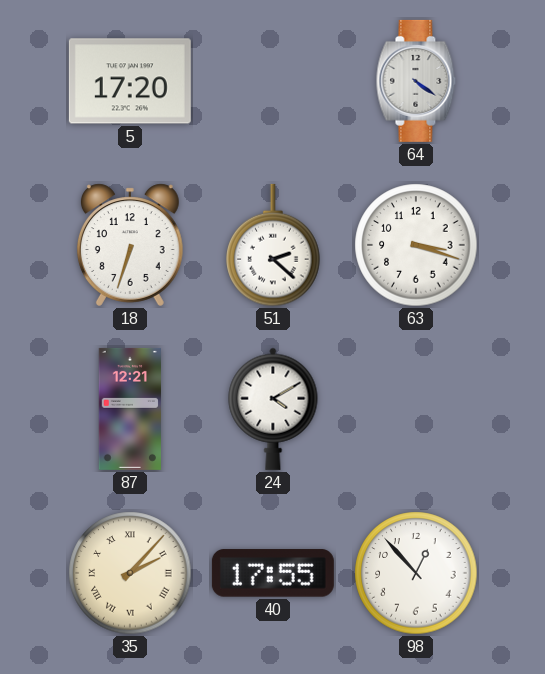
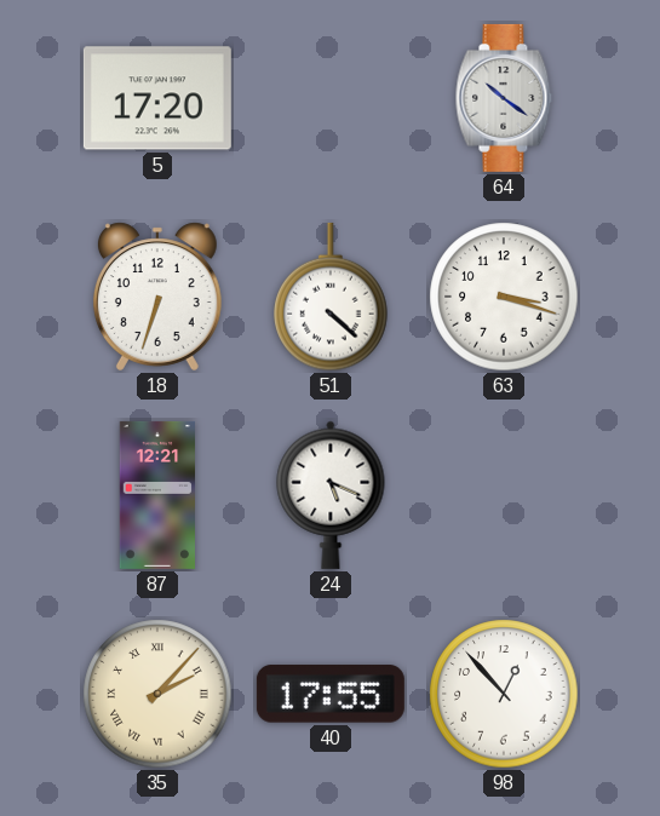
64: 4:21 -> 10:21
51: 2:22 -> 4:22
24: 4:10 -> 5:19
